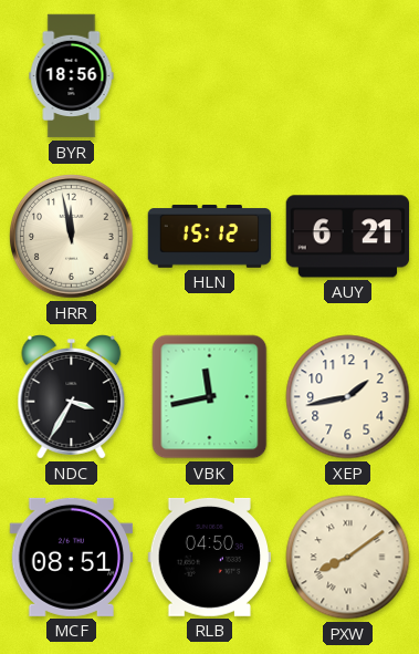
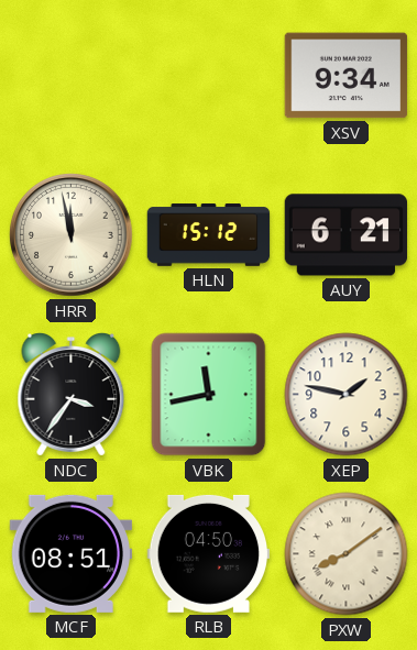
BYR: 18:56 -> none
XSV: none -> 9:34
NDC: 3:35 -> 3:36
XEP: 1:43 -> 1:47
